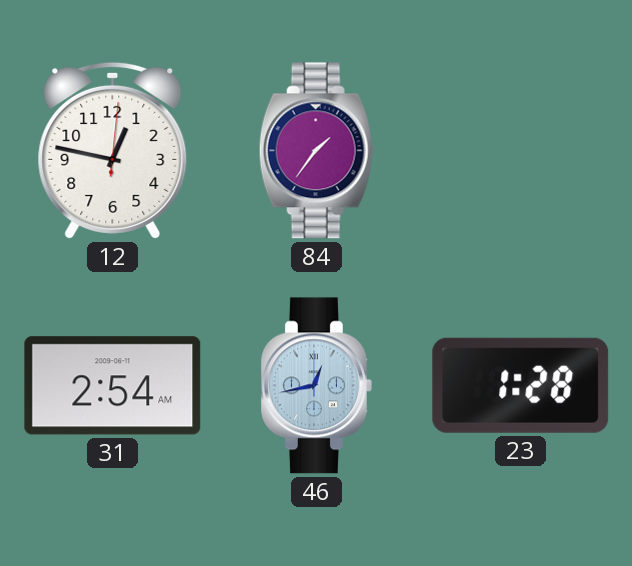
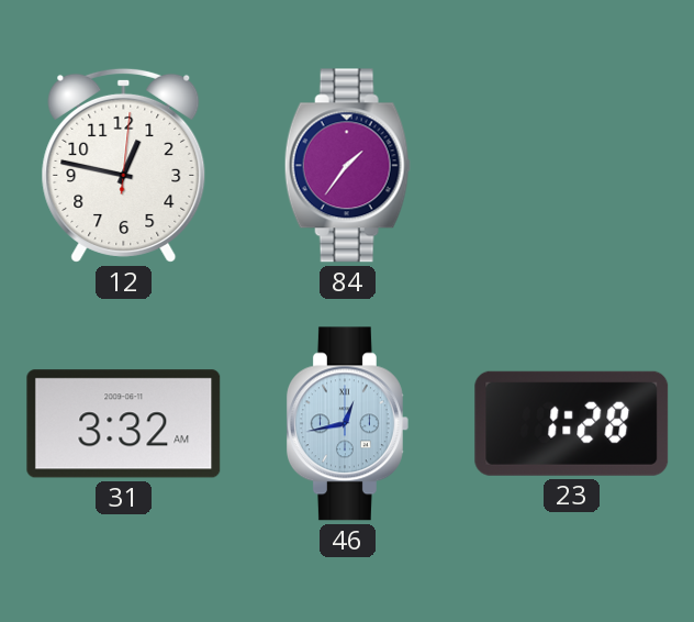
31: 2:54 -> 3:32
